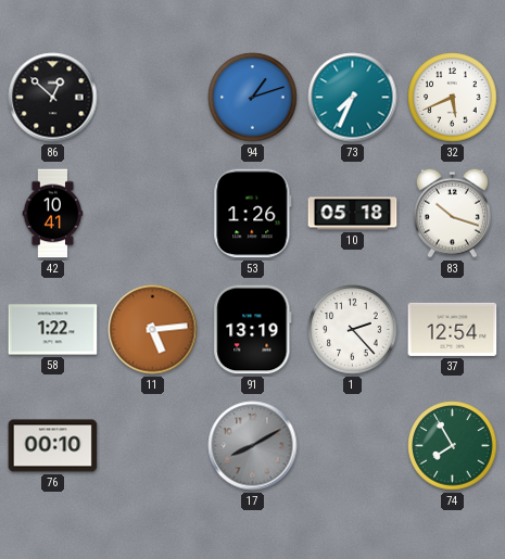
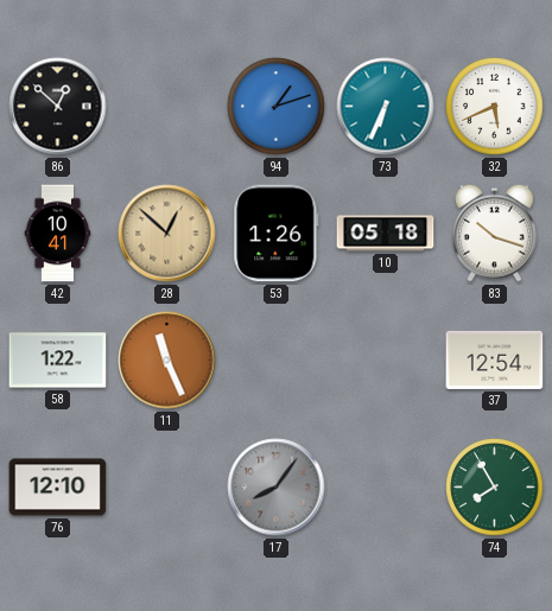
73: 7:34 -> 6:34
28: none -> 12:52
11: 5:14 -> 11:26
91: 13:19 -> none
1: 2:23 -> none
76: 00:10 -> 12:10
17: 8:10 -> 8:06
